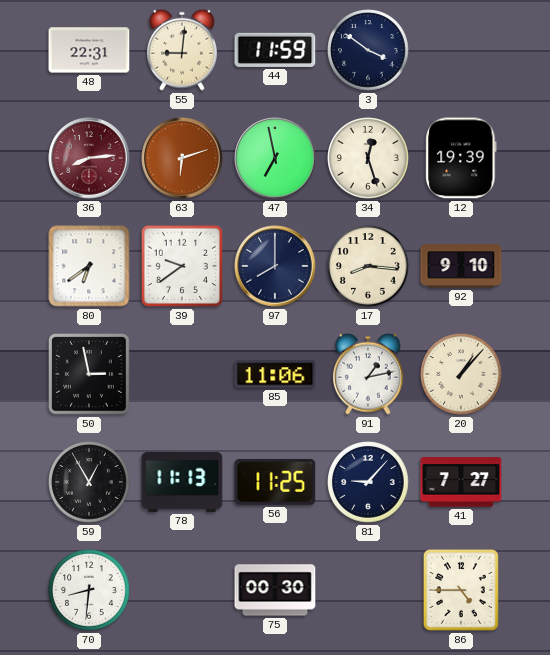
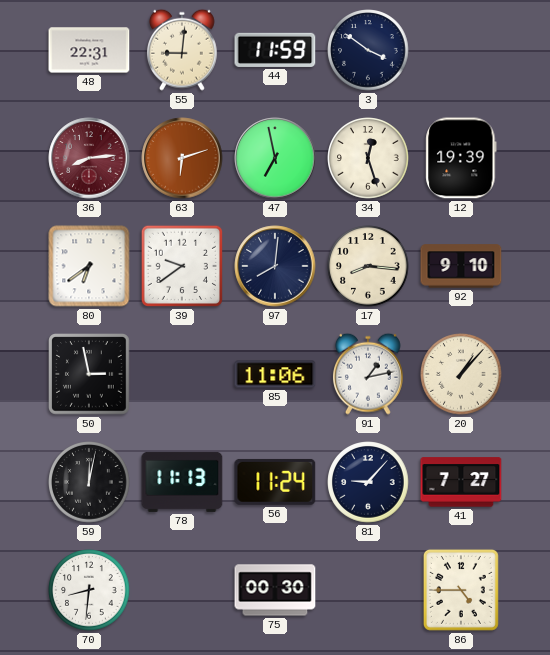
97: 8:00 -> 8:01
59: 12:55 -> 12:02
56: 11:25 -> 11:24
